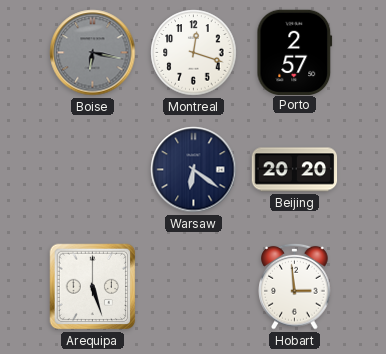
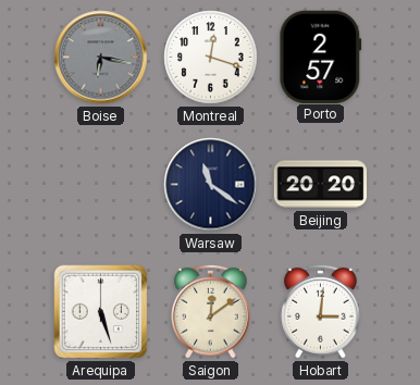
Warsaw: 6:21 -> 11:21
Saigon: none -> 12:09
Hobart: 2:59 -> 3:01
